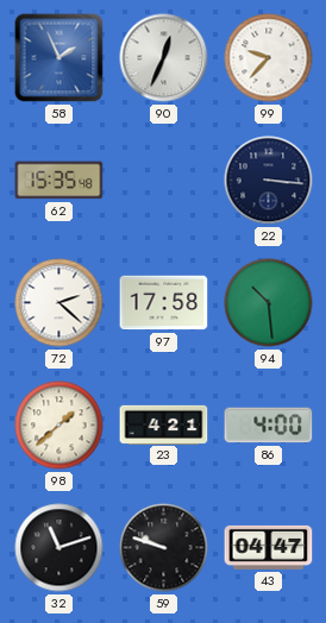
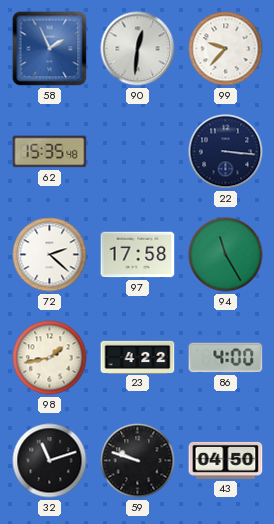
90: 12:34 -> 12:31
94: 10:29 -> 11:25
98: 1:38 -> 1:43
23: 4:21 -> 4:22
43: 04:47 -> 04:50
